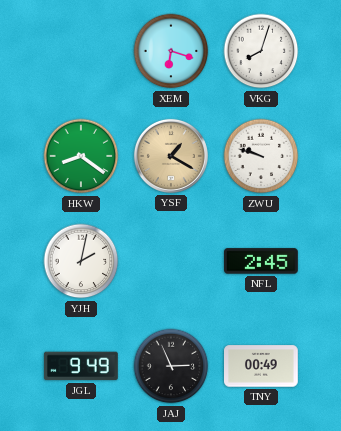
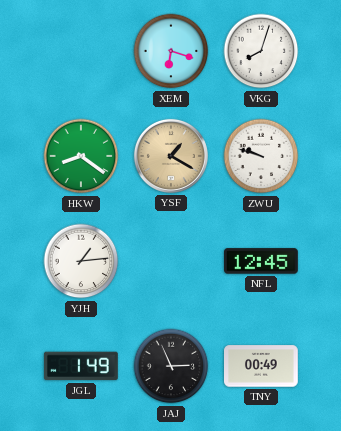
YJH: 2:02 -> 1:14
NFL: 2:45 -> 12:45
JGL: 9:49 -> 1:49
